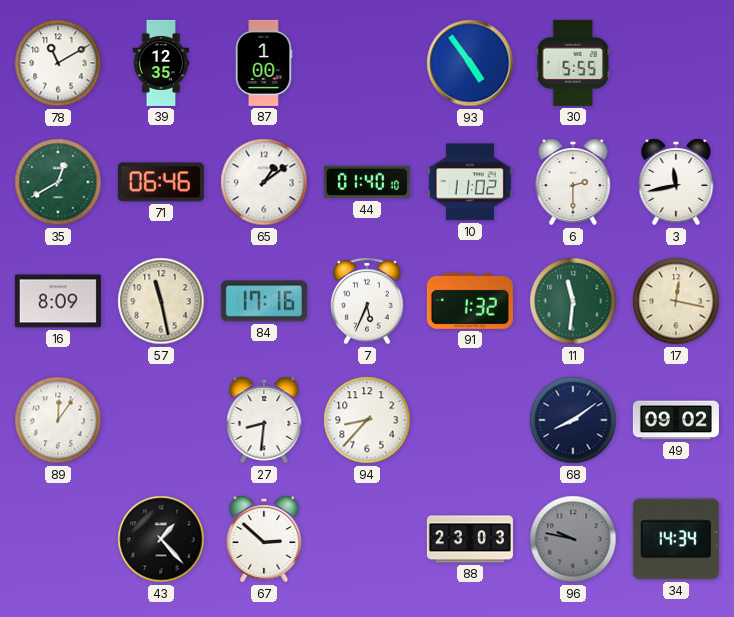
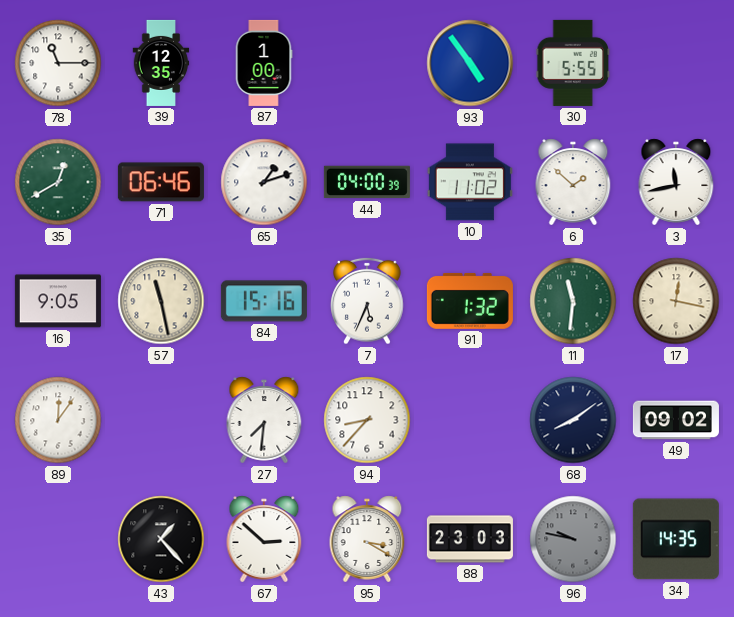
78: 11:10 -> 11:15
65: 1:09 -> 1:12
44: 01:40 -> 04:00
6: 2:30 -> 1:52
16: 8:09 -> 9:05
84: 17:16 -> 15:16
27: 8:31 -> 7:31
95: none -> 3:20
34: 14:34 -> 14:35
